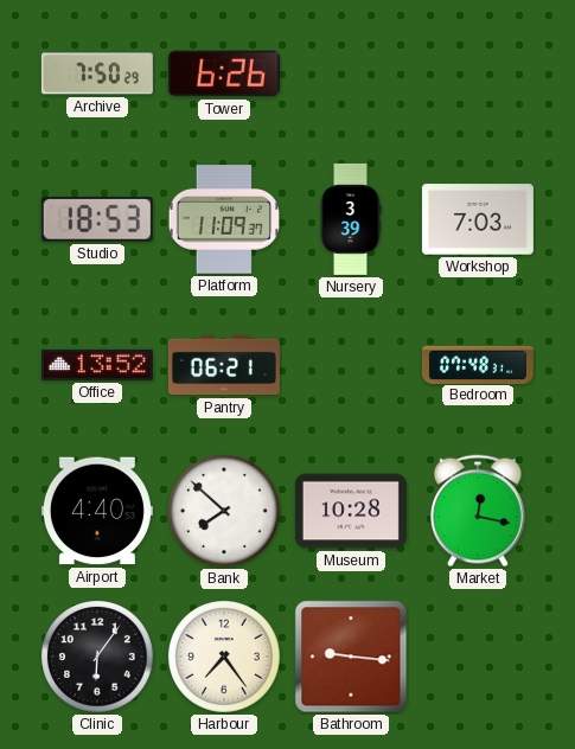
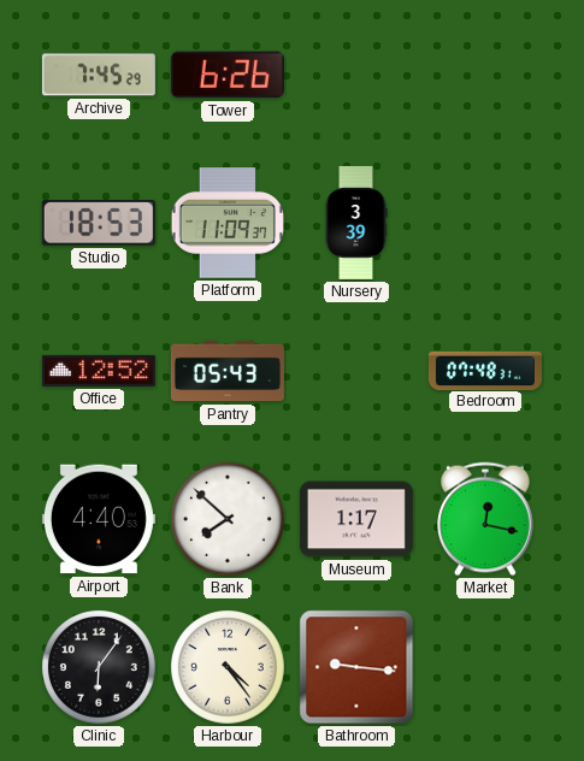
Archive: 7:50 -> 7:45
Workshop: 7:03 -> none
Office: 13:52 -> 12:52
Pantry: 06:21 -> 05:43
Museum: 10:28 -> 1:17
Harbour: 7:24 -> 4:24
